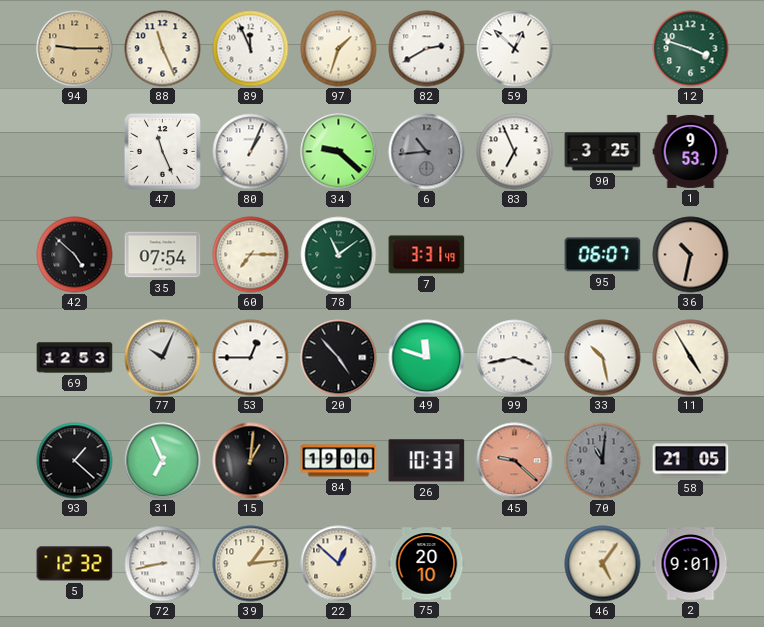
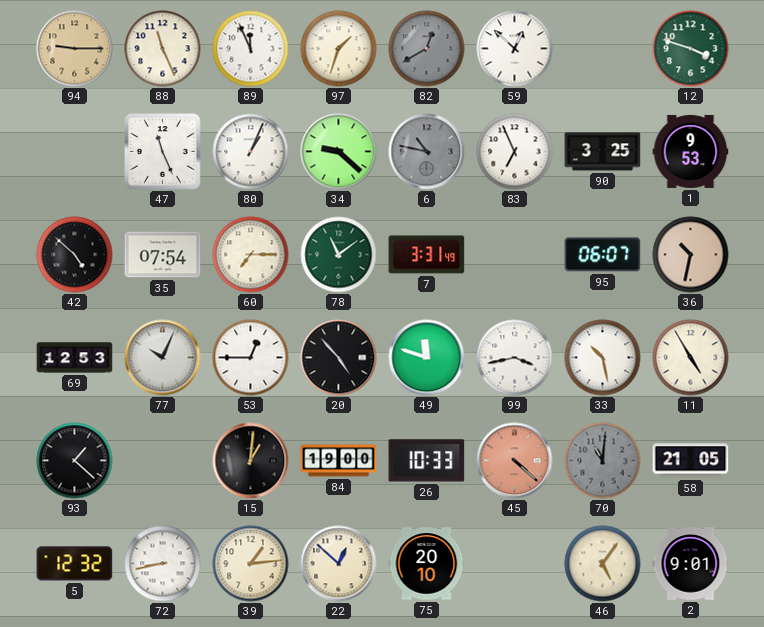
82: 2:40 -> 12:40
82 dial: white -> grey
6: 10:44 -> 10:47
31: 6:56 -> none
45: 9:22 -> 4:22
